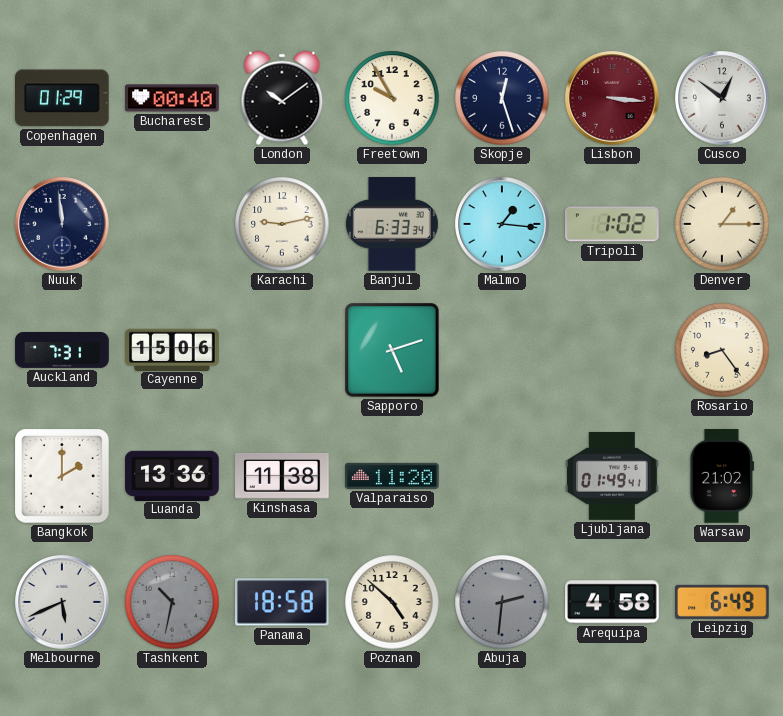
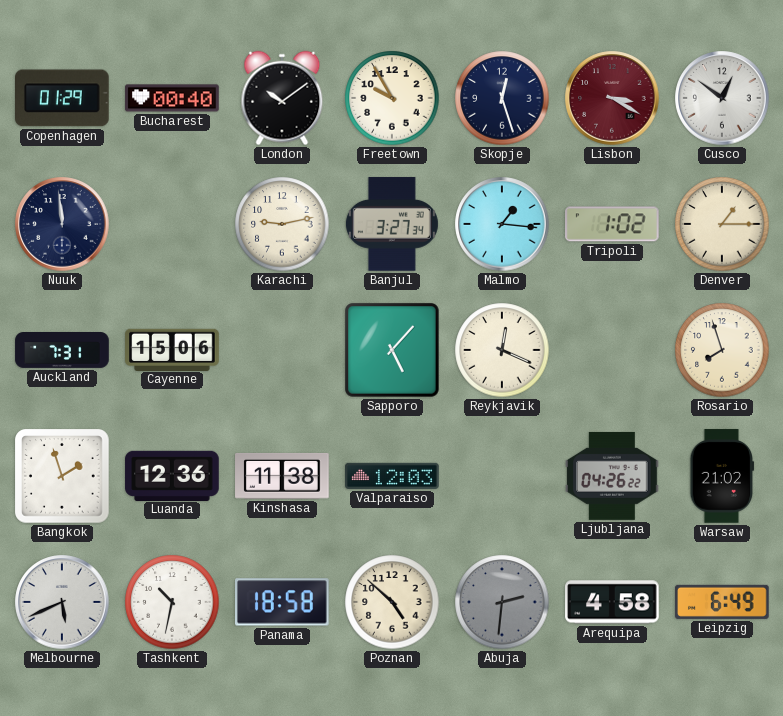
Lisbon: 3:16 -> 3:20
Banjul: 6:33 -> 3:27
Sapporo: 5:12 -> 5:07
Reykjavik: none -> 12:19
Rosario: 8:24 -> 7:57
Bangkok: 2:00 -> 1:57
Luanda: 13:36 -> 12:36
Valparaiso: 11:20 -> 12:03
Ljubljana: 01:49 -> 04:26
Tashkent dial: grey -> white
